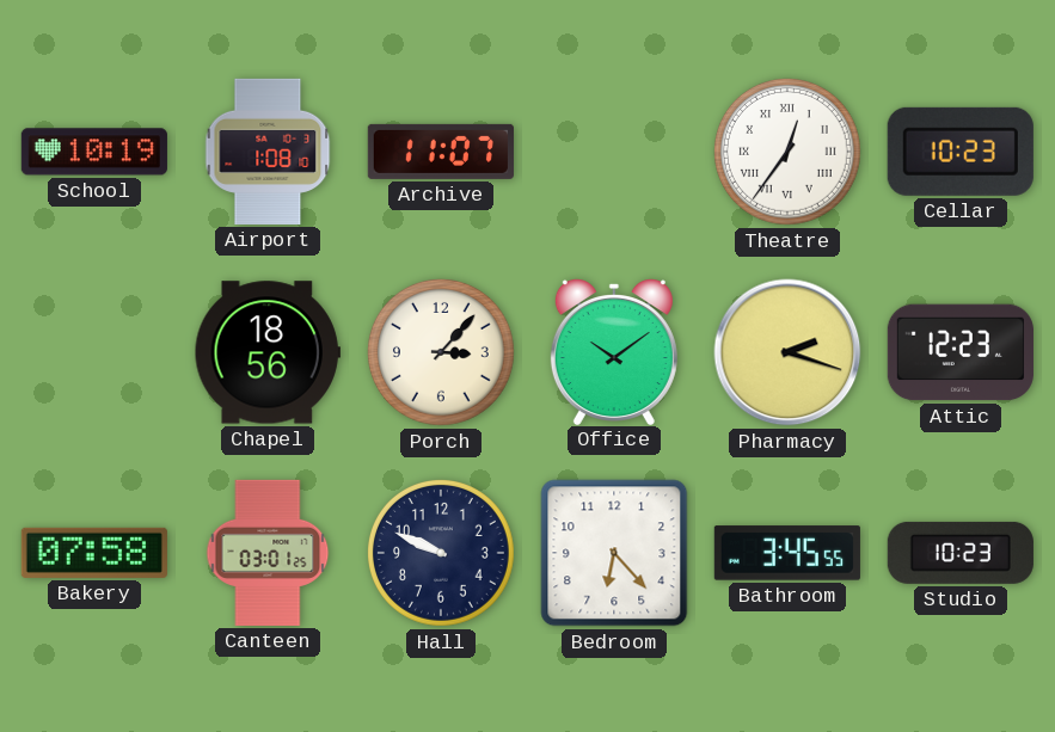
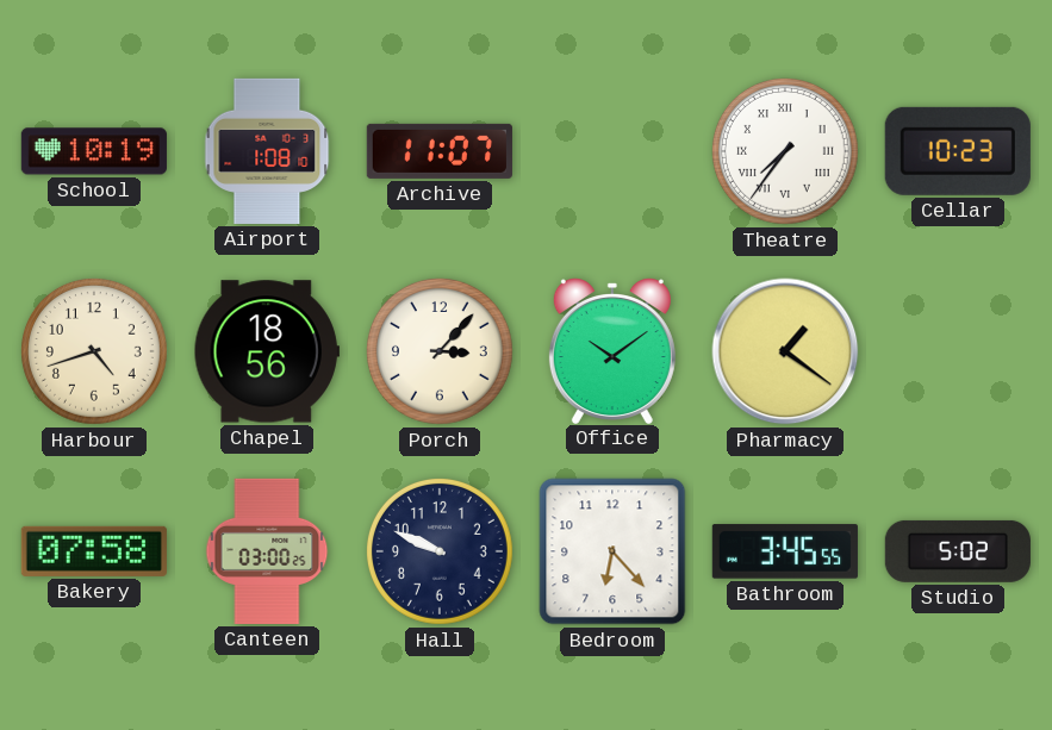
Theatre: 12:36 -> 7:36
Harbour: none -> 4:42
Pharmacy: 2:18 -> 1:21
Attic: 12:23 -> none
Canteen: 03:01 -> 03:00
Studio: 10:23 -> 5:02
